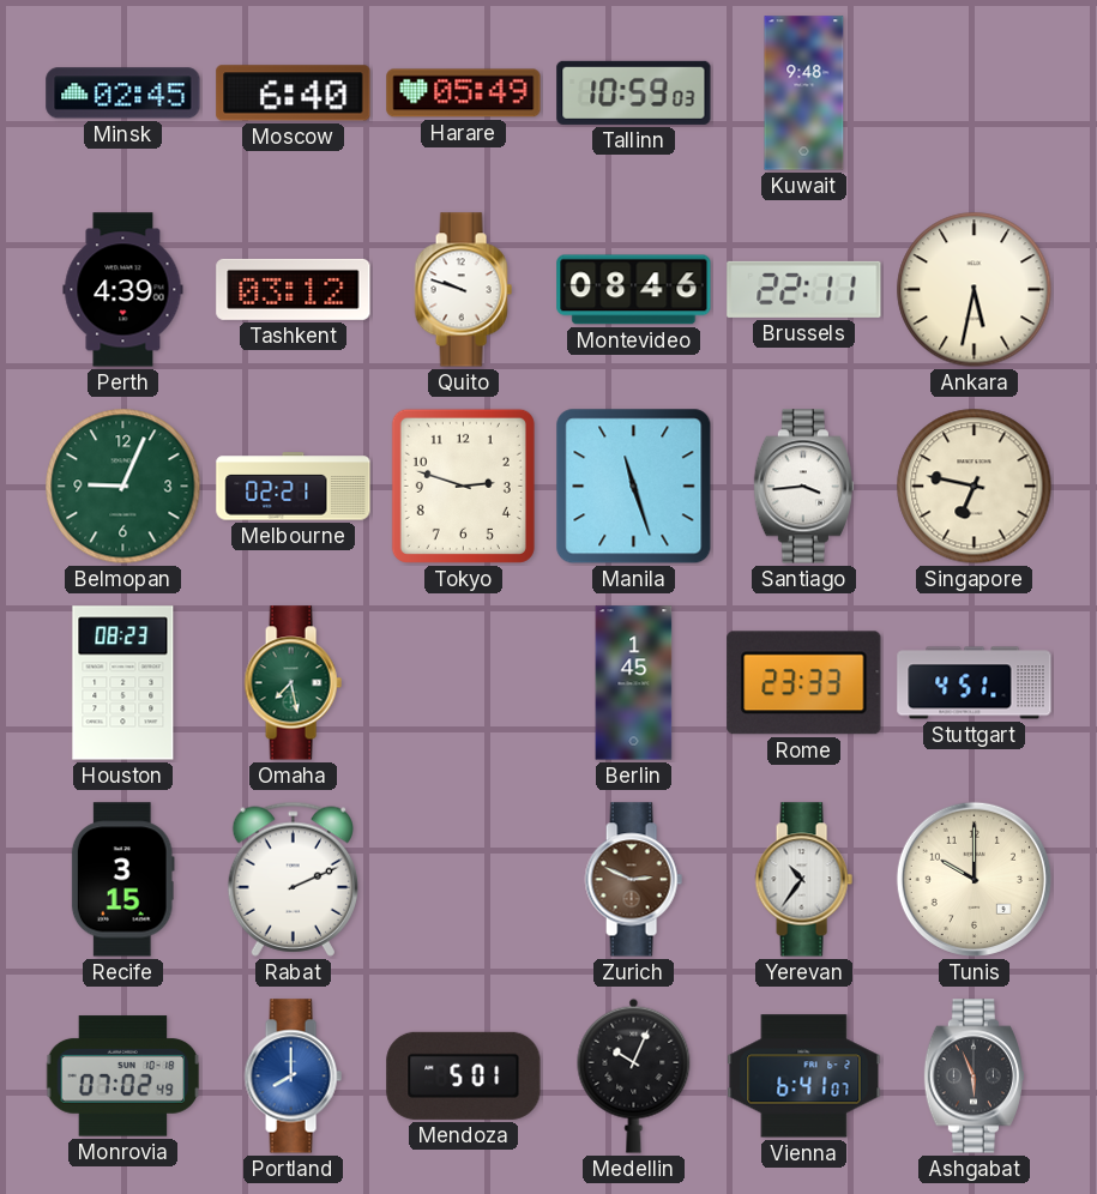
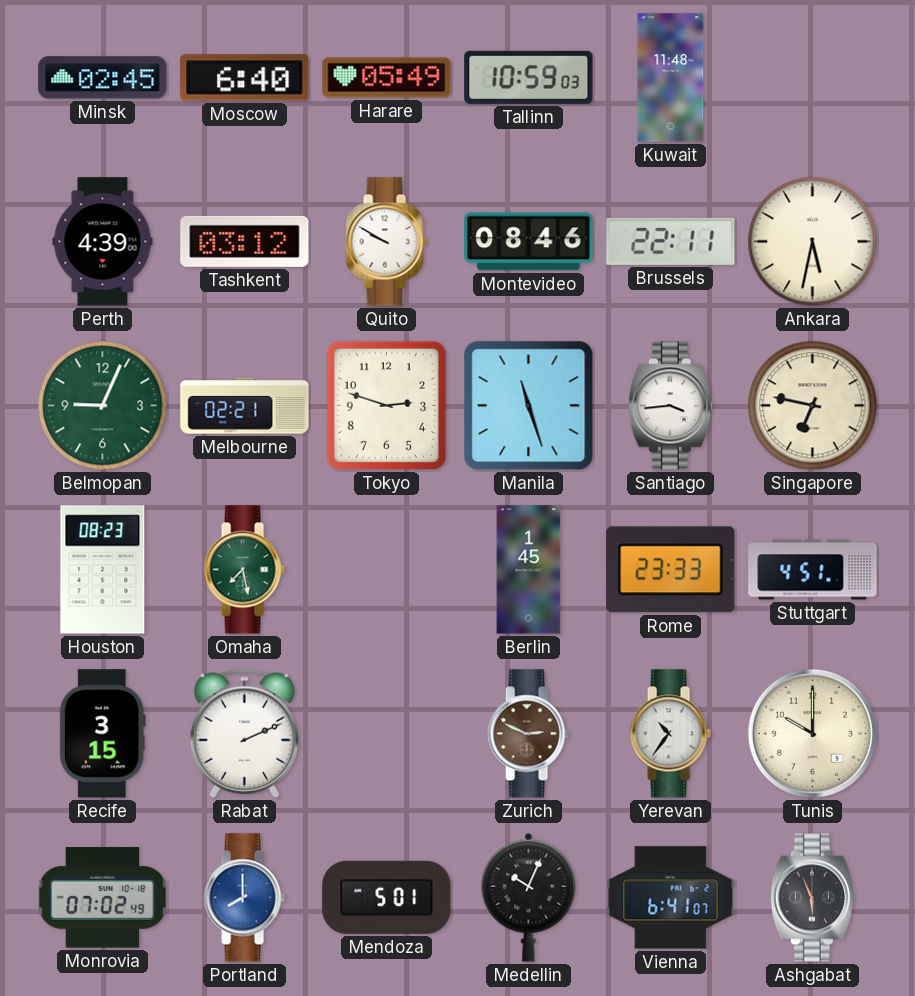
Kuwait: 9:48 -> 11:48
Quito: 9:48 -> 9:50
